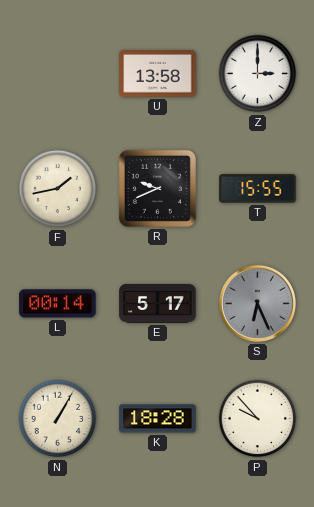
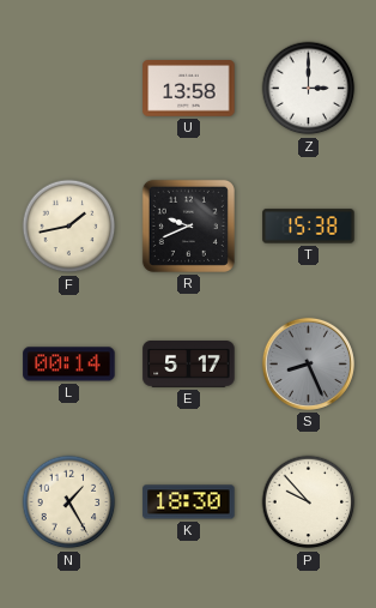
T: 15:55 -> 15:38
S: 6:26 -> 8:26
N: 1:05 -> 1:25
K: 18:28 -> 18:30
